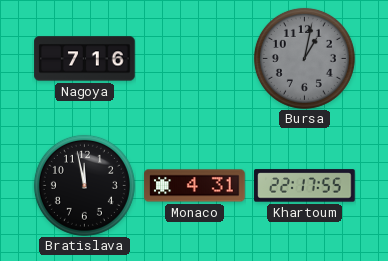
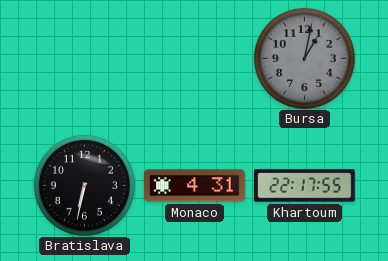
Nagoya: 7:16 -> none
Bratislava: 11:58 -> 6:32
